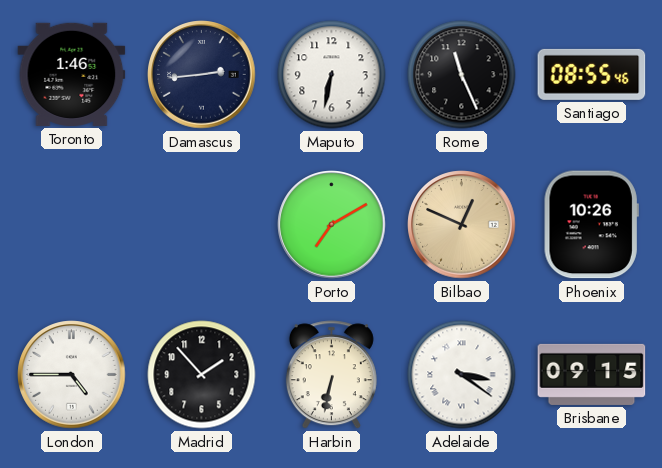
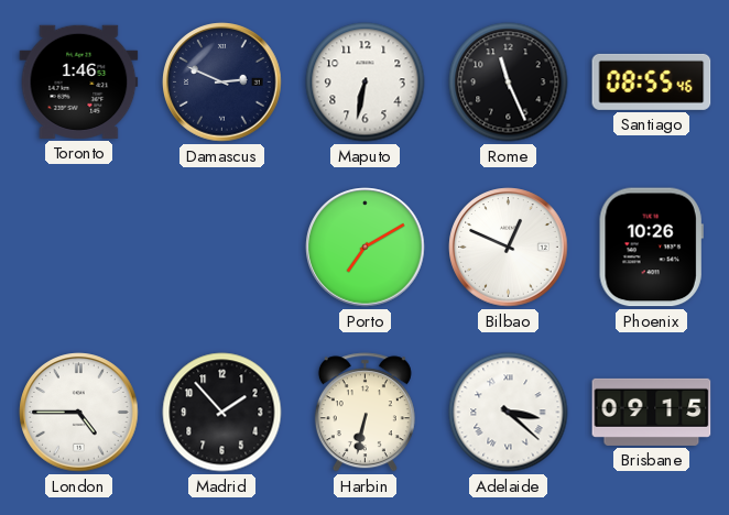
Damascus: 2:44 -> 2:49
Bilbao dial: champagne -> white
Adelaide: 3:21 -> 3:22
